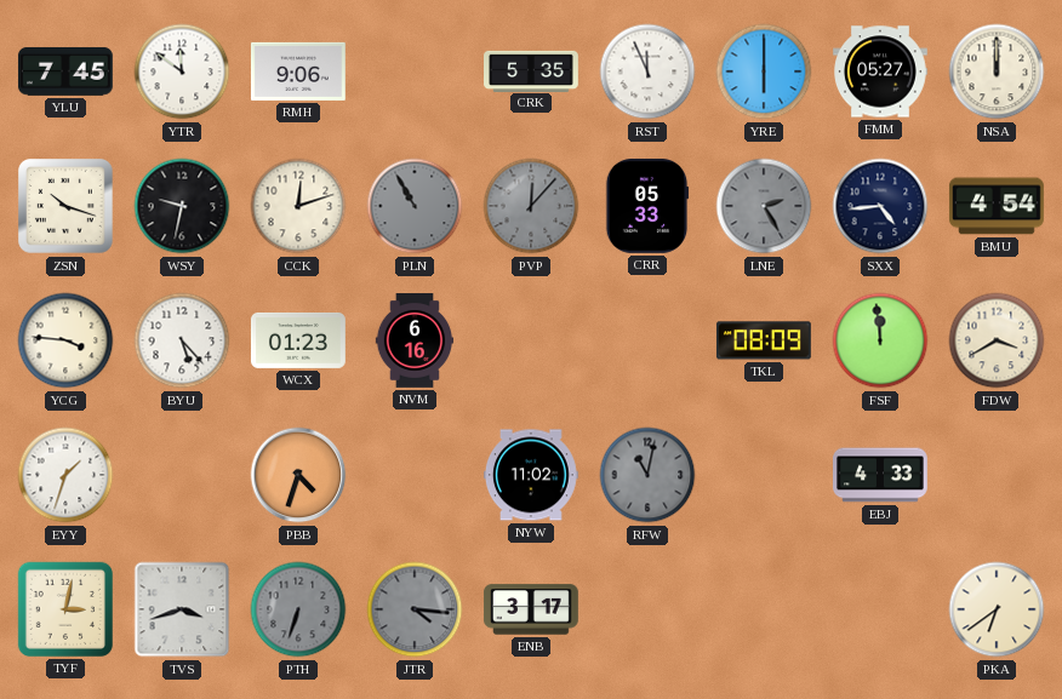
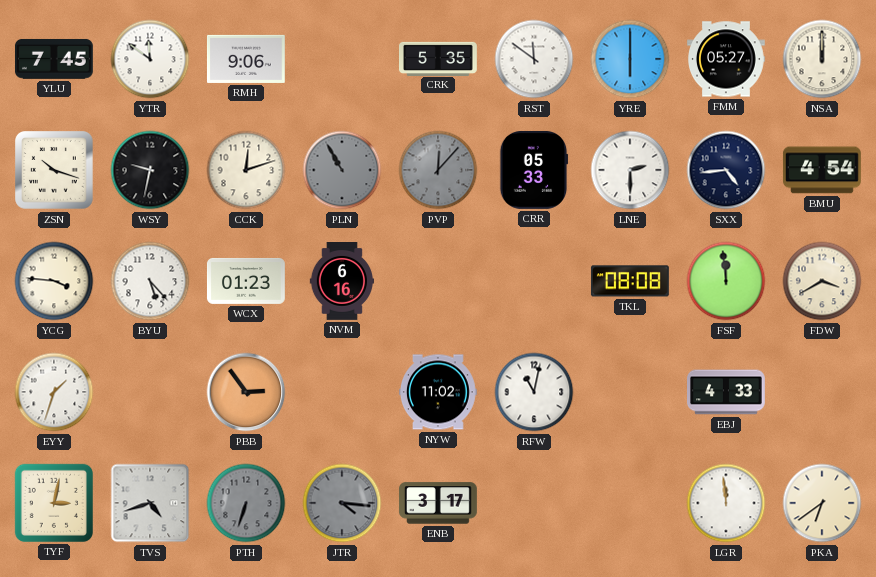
RST: 11:56 -> 11:51
LNE: 2:25 -> 2:30
LNE dial: grey -> white
TKL: 08:09 -> 08:08
PBB: 4:33 -> 2:54
RFW dial: grey -> white
TVS: 3:42 -> 4:42
LGR: none -> 11:59
